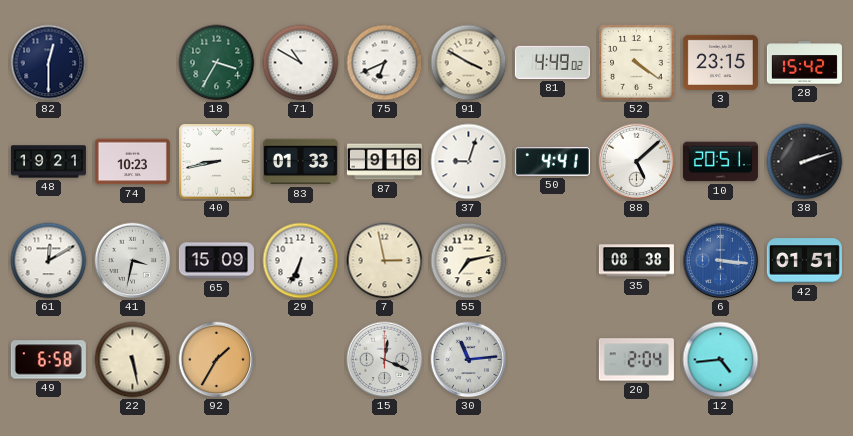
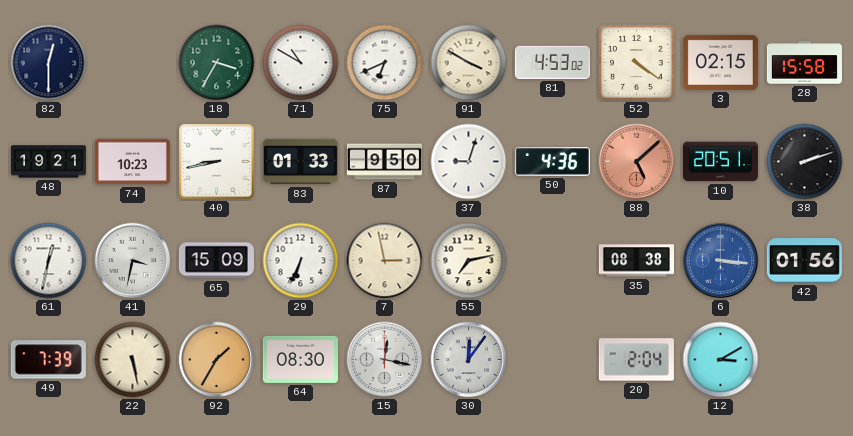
81: 4:49 -> 4:53
3: 23:15 -> 02:15
28: 15:42 -> 15:58
87: 9:16 -> 9:50
50: 4:41 -> 4:36
88 dial: white -> salmon
61: 12:10 -> 12:32
42: 01:51 -> 01:56
49: 6:58 -> 7:39
64: none -> 08:30
15: 12:19 -> 12:17
30: 11:14 -> 12:06
12: 4:44 -> 3:10
